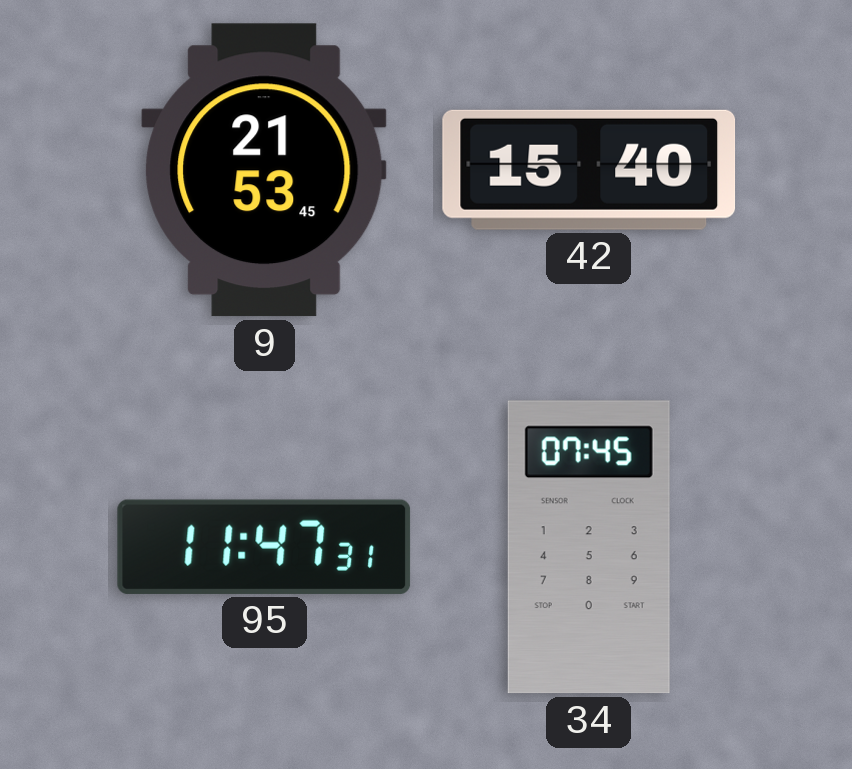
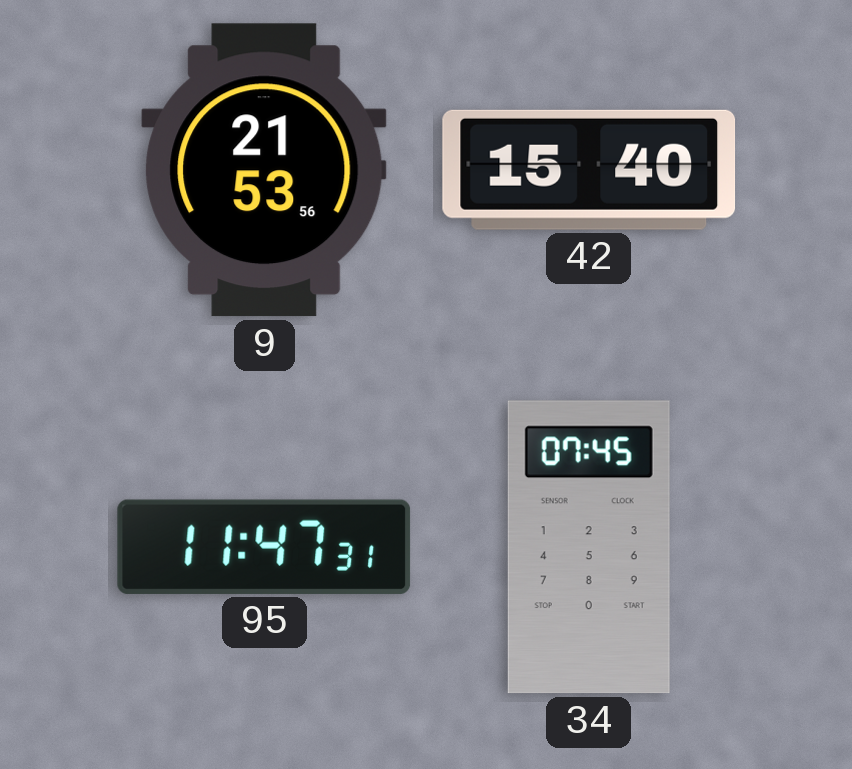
9: 21:53:45 -> 21:53:56
